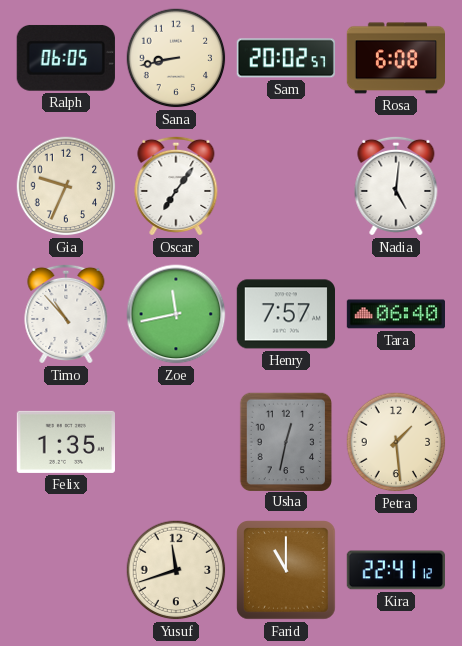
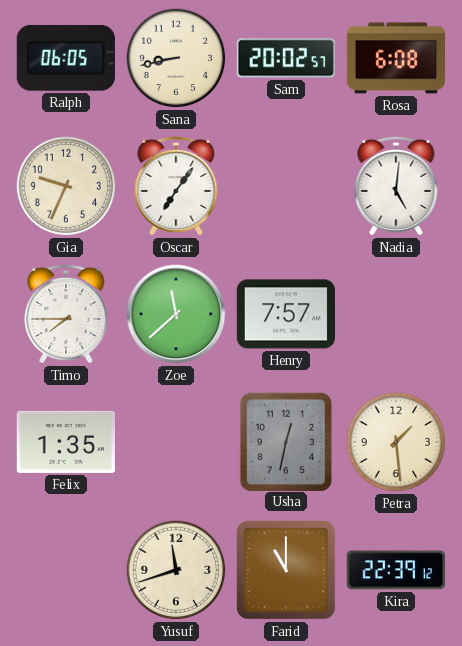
Timo: 10:53 -> 7:45
Zoe: 11:43 -> 11:38
Tara: 06:40 -> none
Kira: 22:41 -> 22:39
